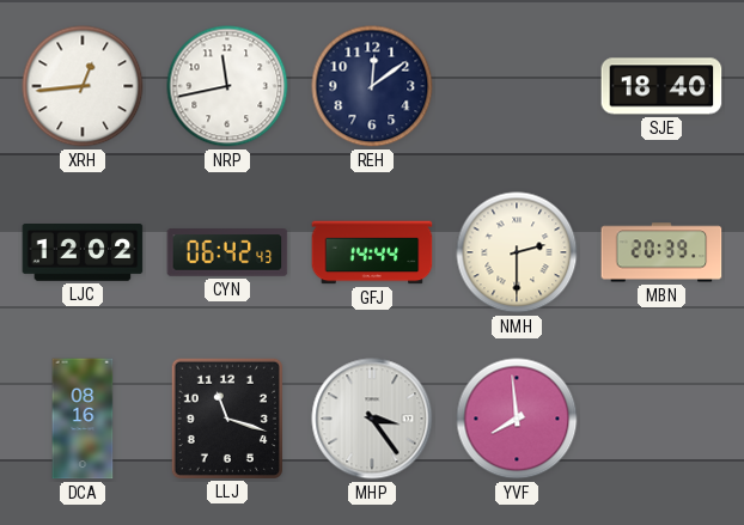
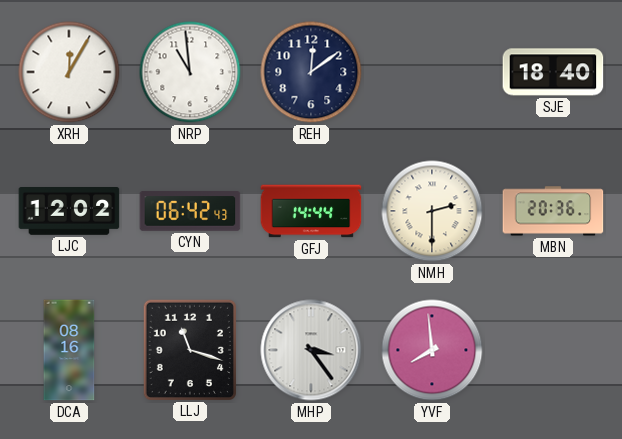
XRH: 12:44 -> 12:05
NRP: 11:43 -> 10:59
MBN: 20:39 -> 20:36
